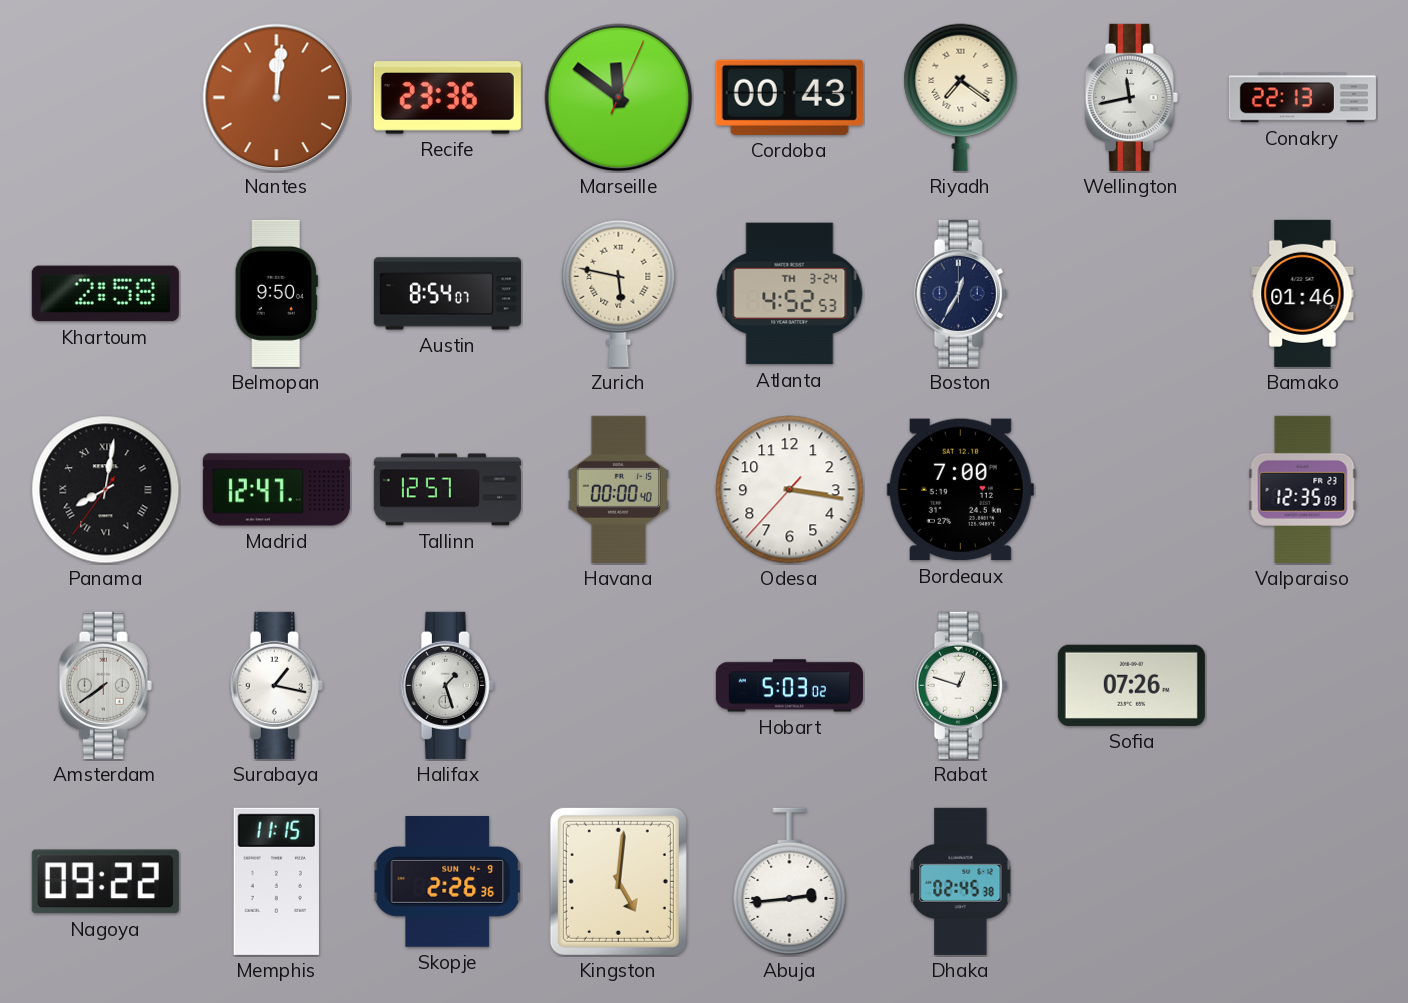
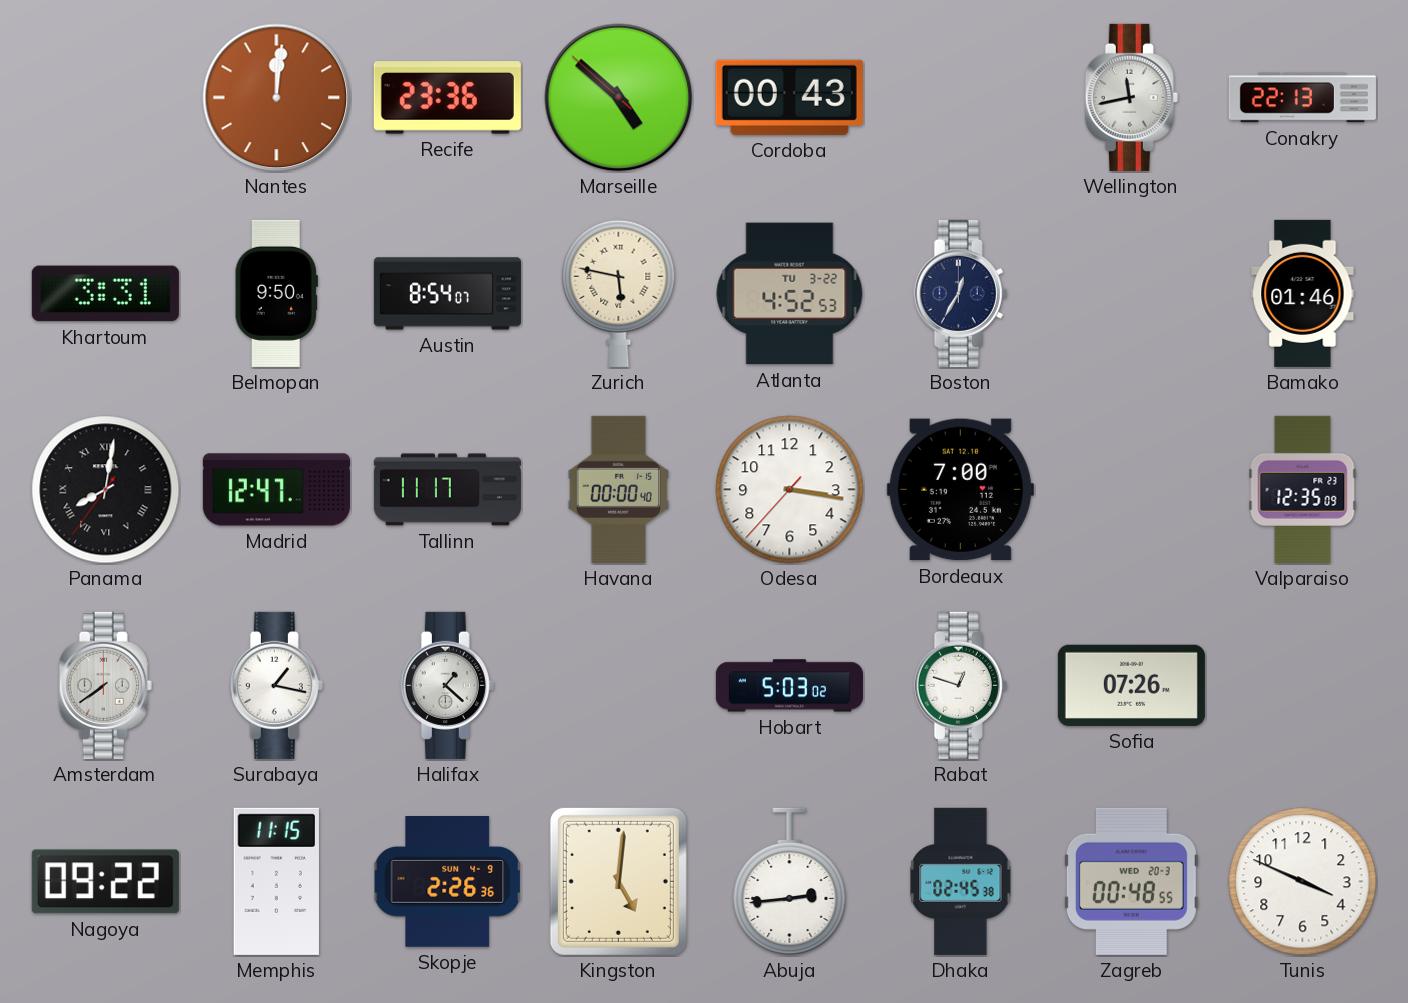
Marseille: 11:51 -> 4:51
Riyadh: 7:21 -> none
Khartoum: 2:58 -> 3:31
Atlanta date: TH 3-24 -> TU 3-22
Tallinn: 12:57 -> 11:17
Halifax: 1:27 -> 1:22
Zagreb: none -> 00:48
Tunis: none -> 3:49
